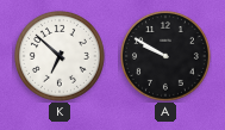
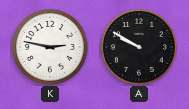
K: 6:52 -> 2:47
